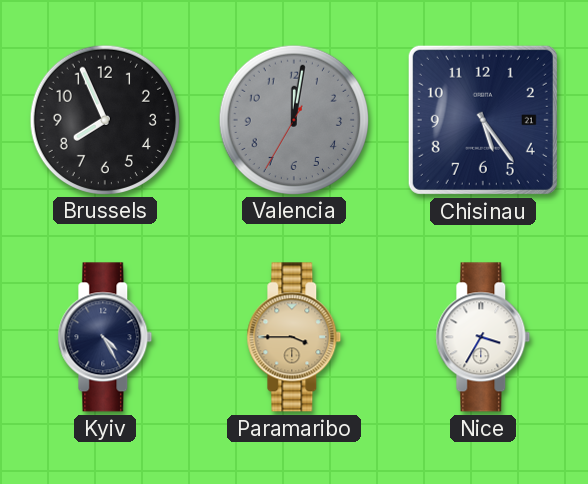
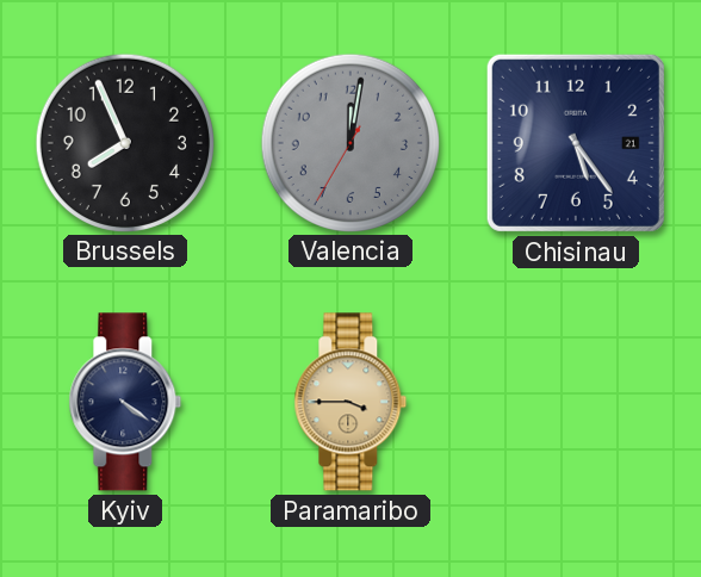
Kyiv: 4:25 -> 4:21
Nice: 3:35 -> none
